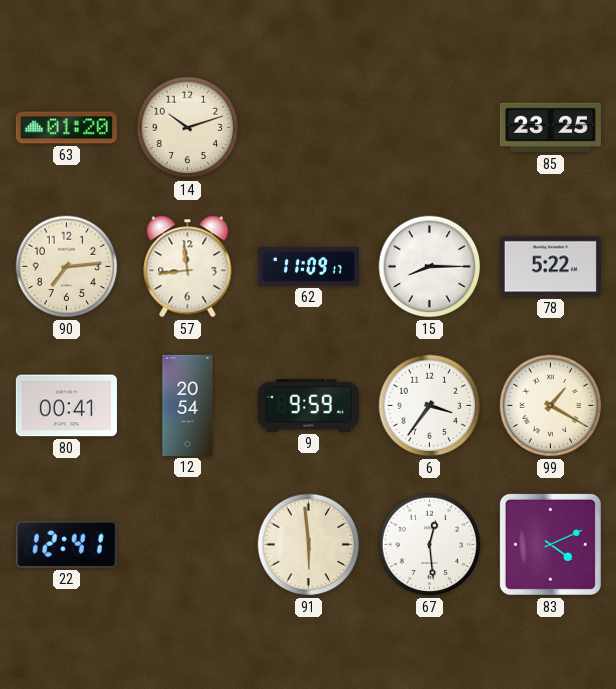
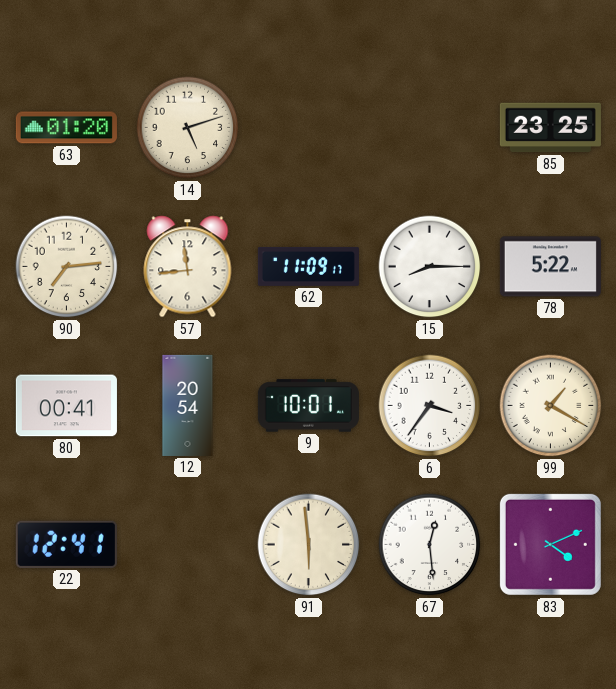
14: 10:12 -> 5:12
9: 9:59 -> 10:01
